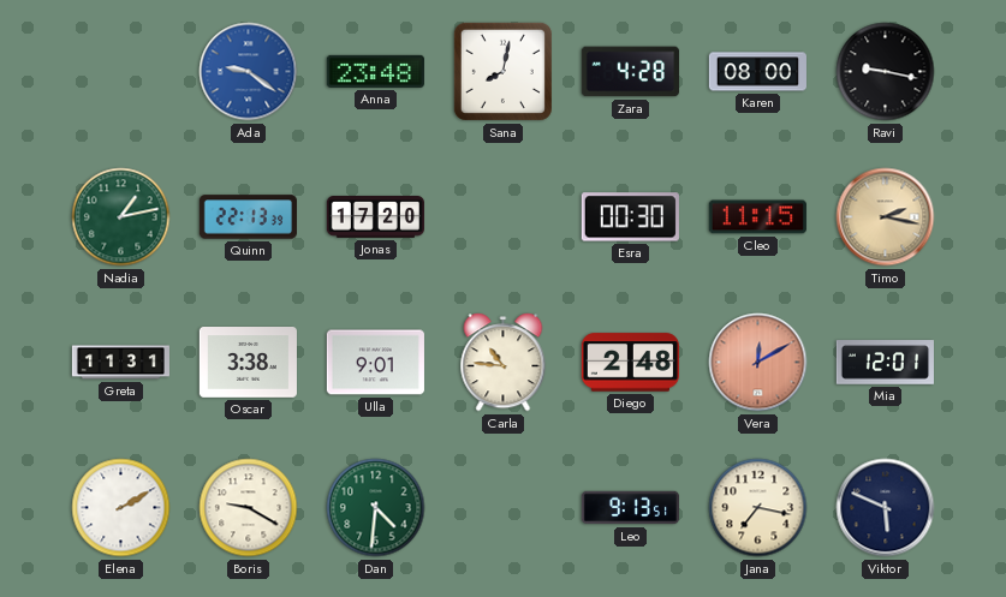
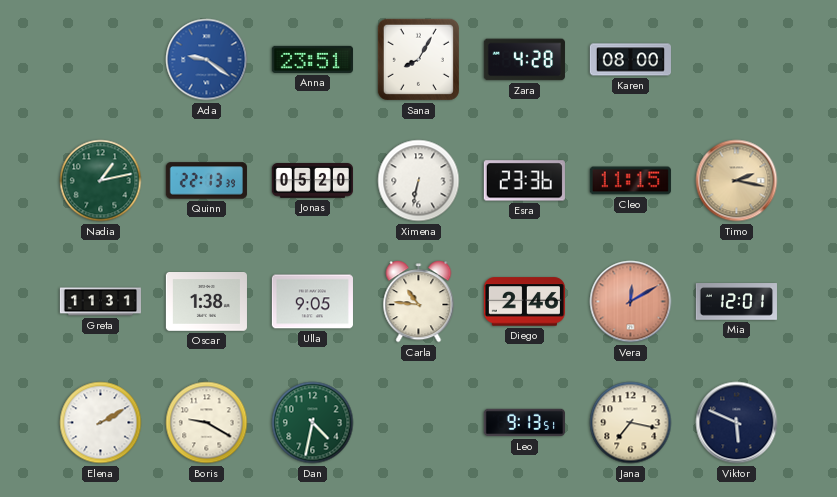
Anna: 23:48 -> 23:51
Sana: 8:02 -> 8:05
Ravi: 9:17 -> none
Jonas: 17:20 -> 05:20
Ximena: none -> 6:32
Esra: 00:30 -> 23:36
Oscar: 3:38 -> 1:38
Ulla: 9:01 -> 9:05
Diego: 2:48 -> 2:46
Dan: 4:31 -> 4:32
